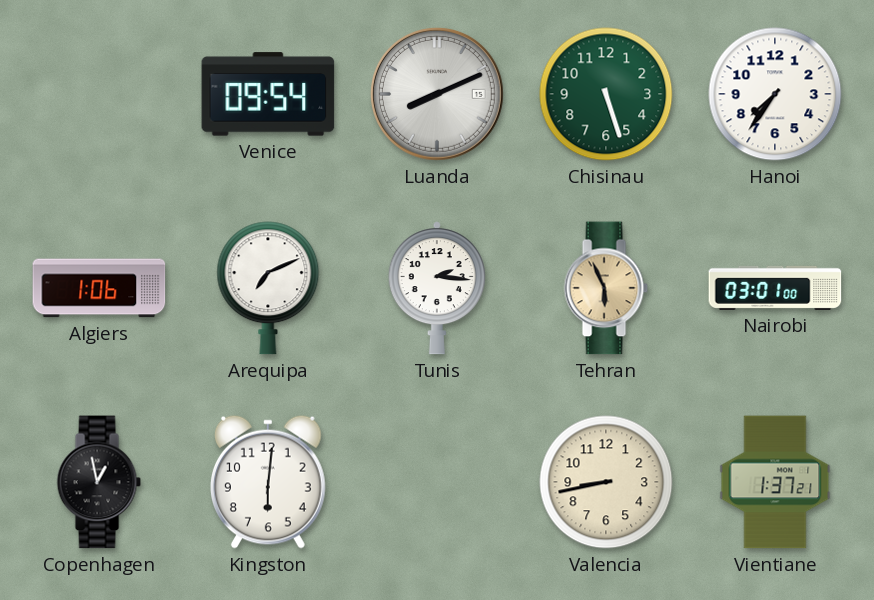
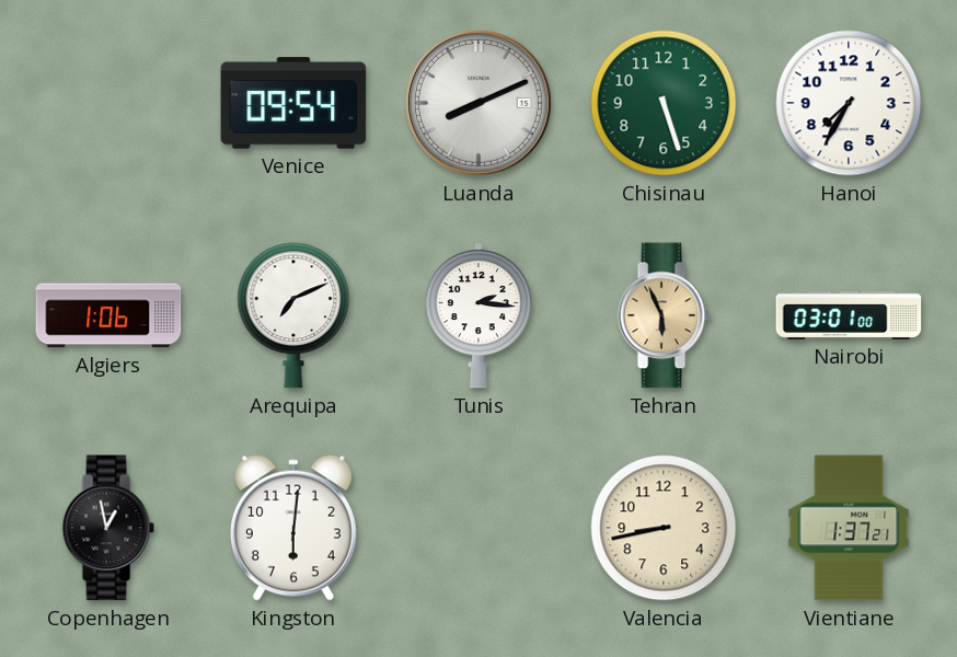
Hanoi: 7:36 -> 7:35
